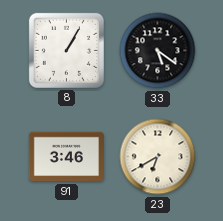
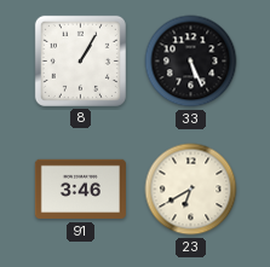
33: 5:21 -> 5:26
